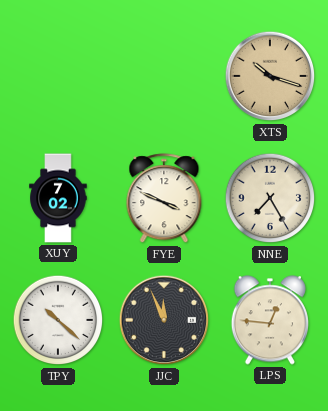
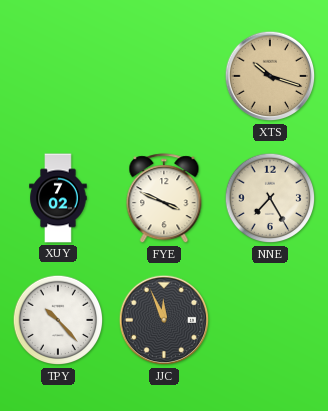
TPY: 10:22 -> 10:23
LPS: 12:46 -> none
